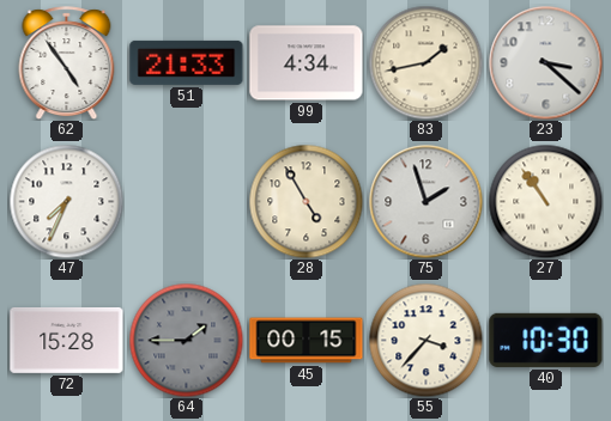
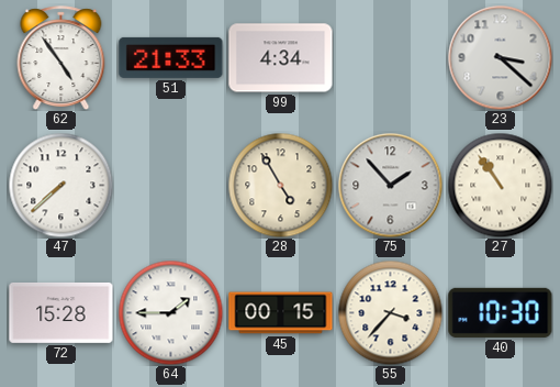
83: 1:43 -> none
47: 7:34 -> 7:38
75: 1:57 -> 1:53
64 dial: grey -> white
